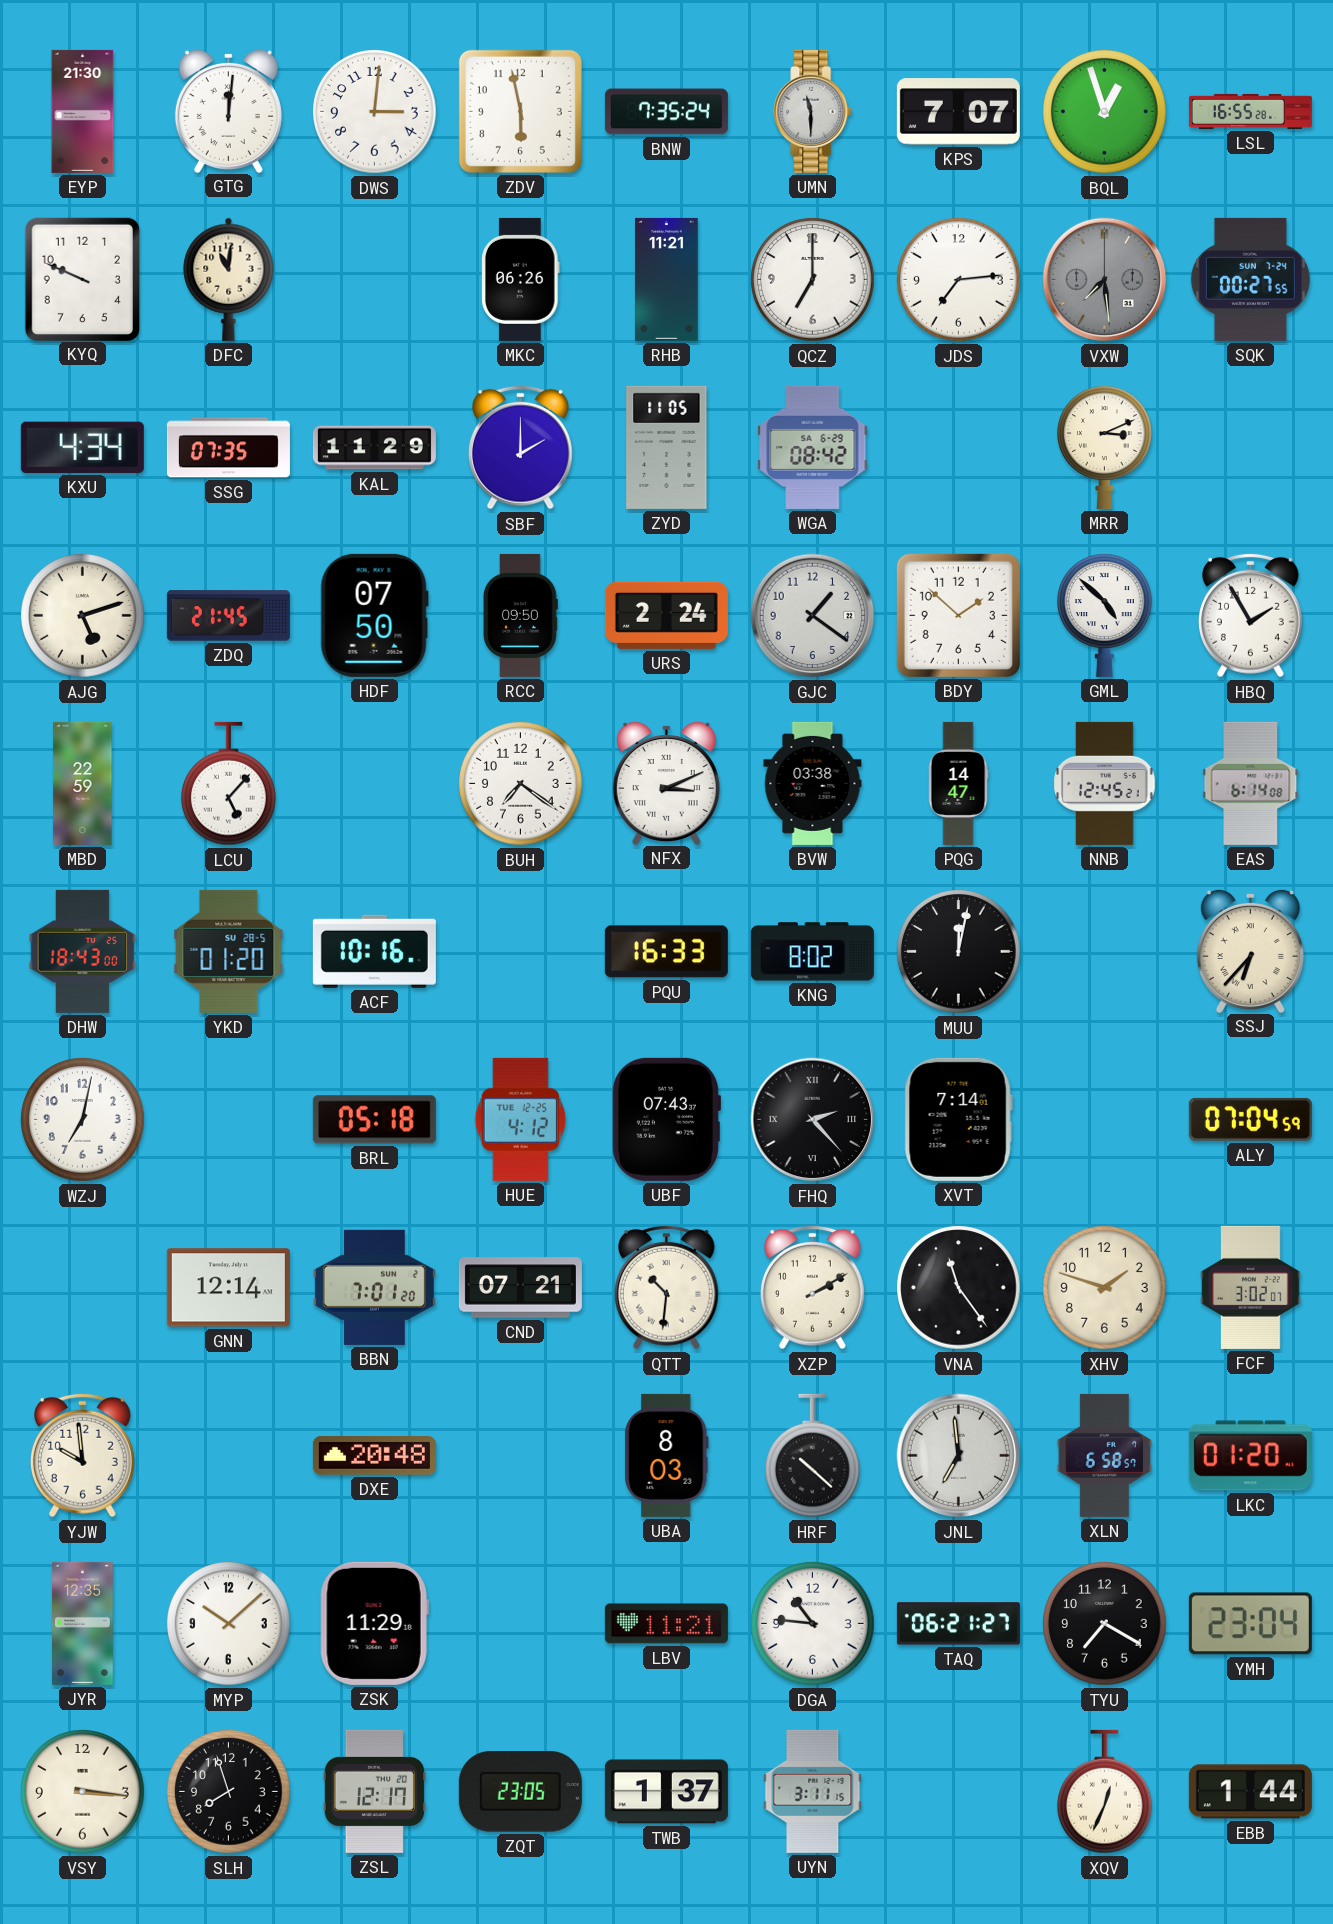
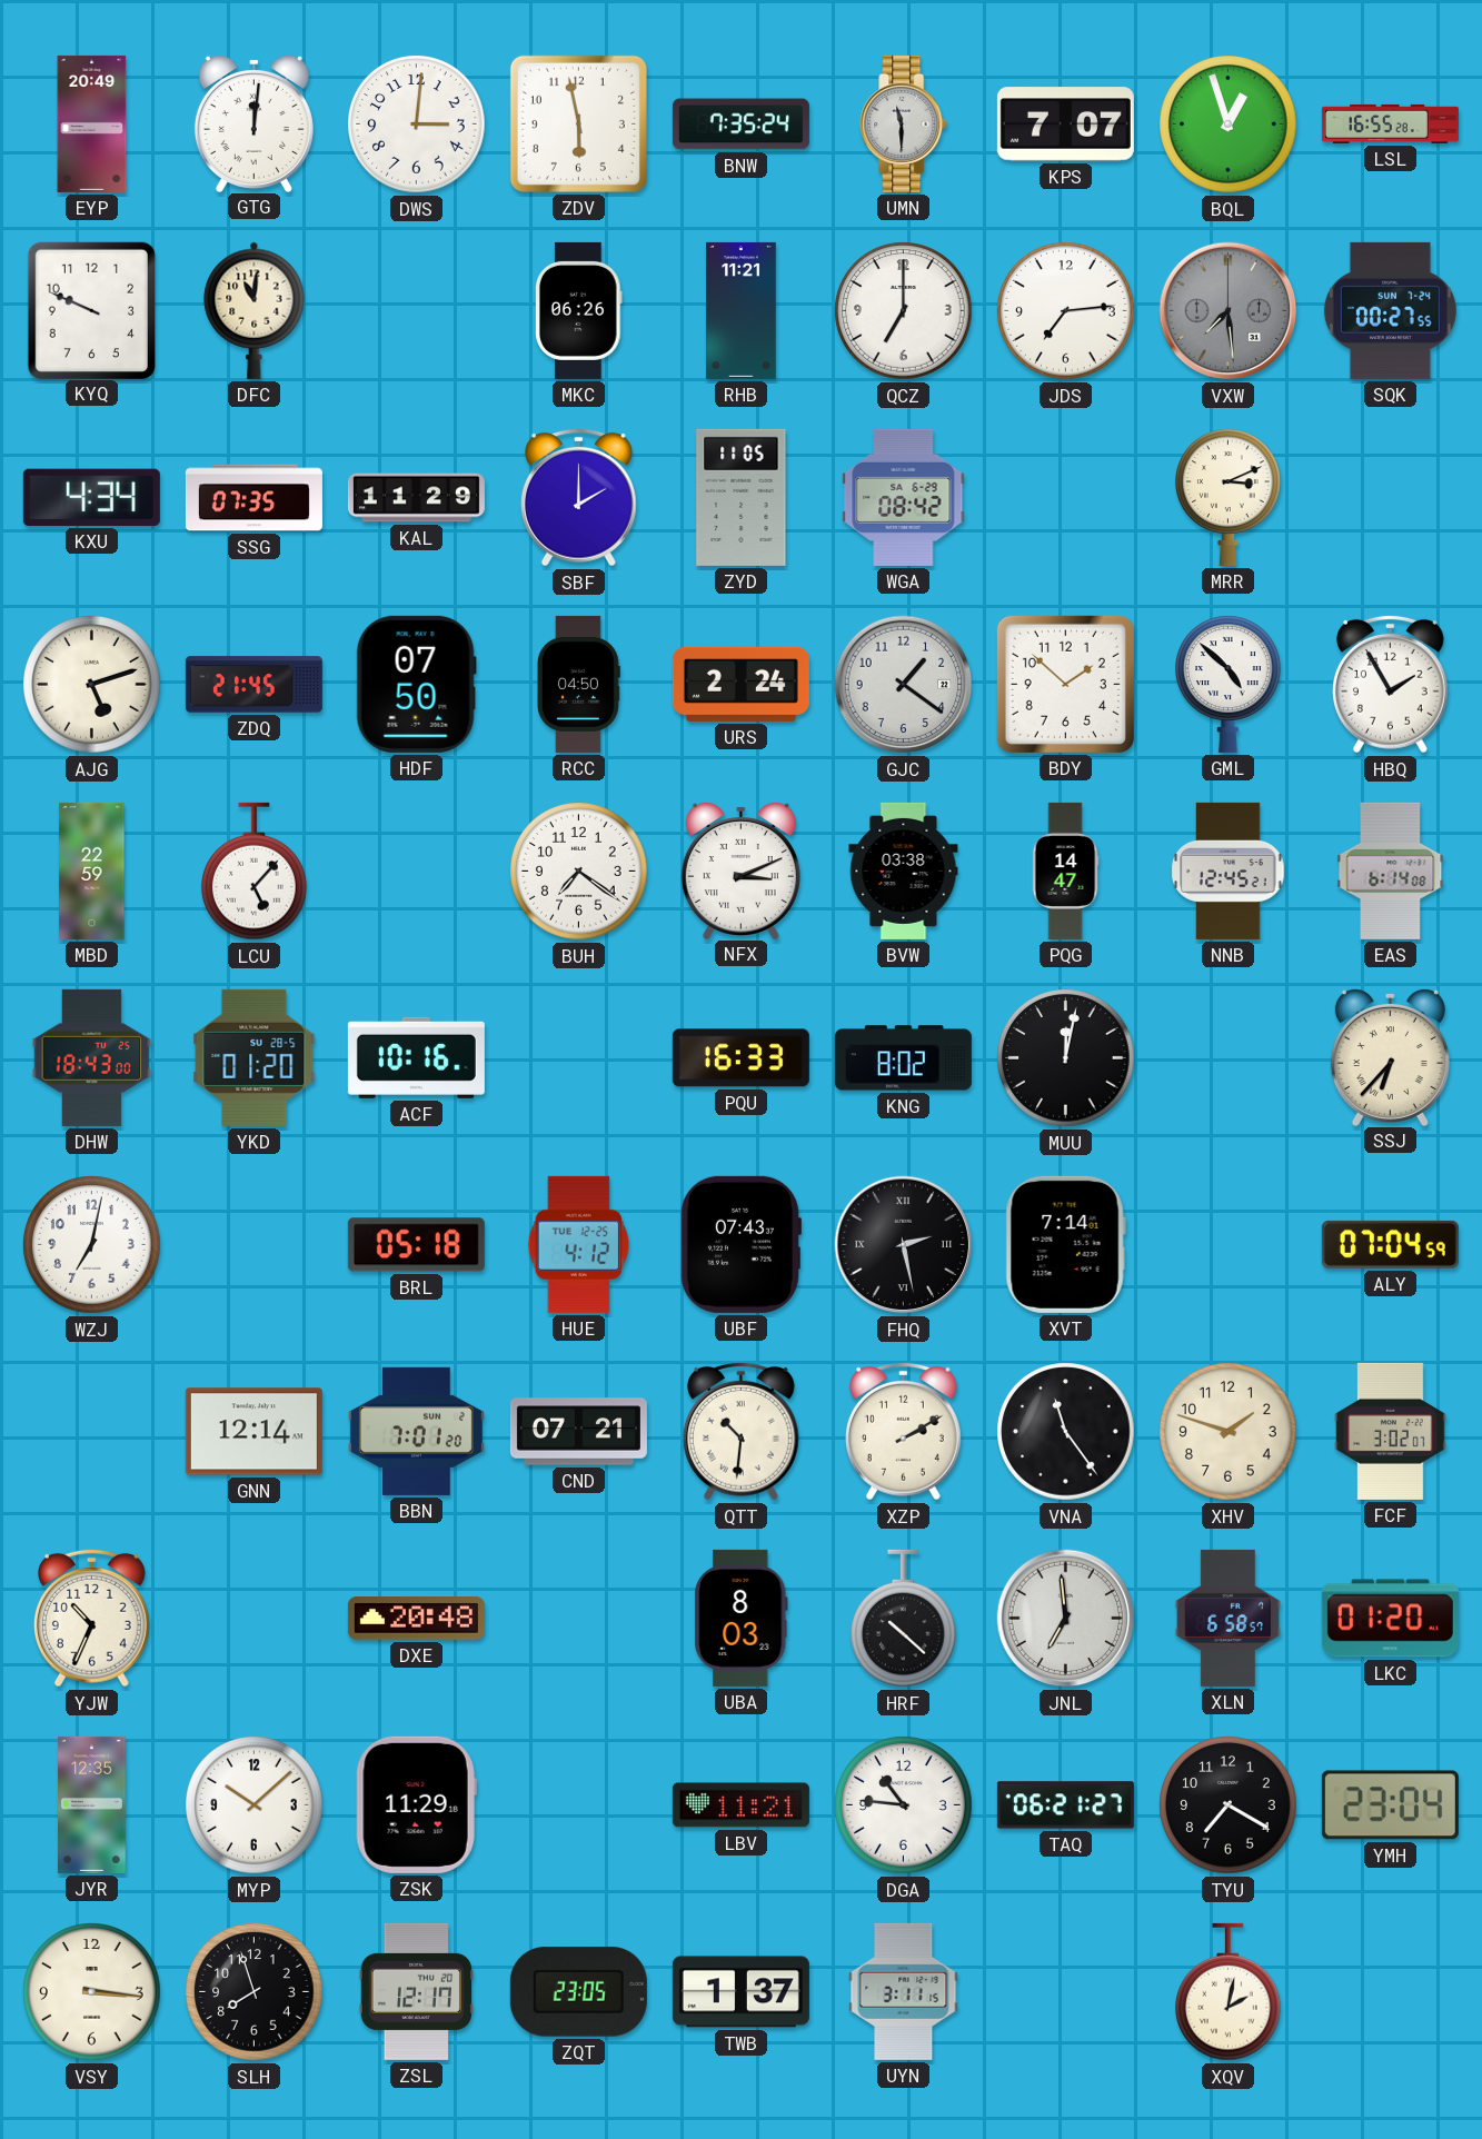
EYP: 21:30 -> 20:49
RCC: 09:50 -> 04:50
FHQ: 2:23 -> 2:28
YJW: 9:59 -> 10:34
XQV: 12:34 -> 2:02
EBB: 1:44 -> none
